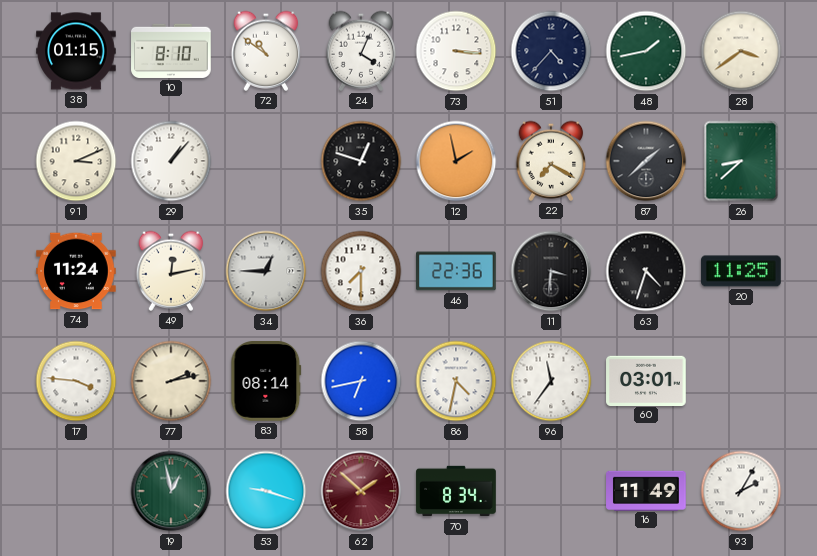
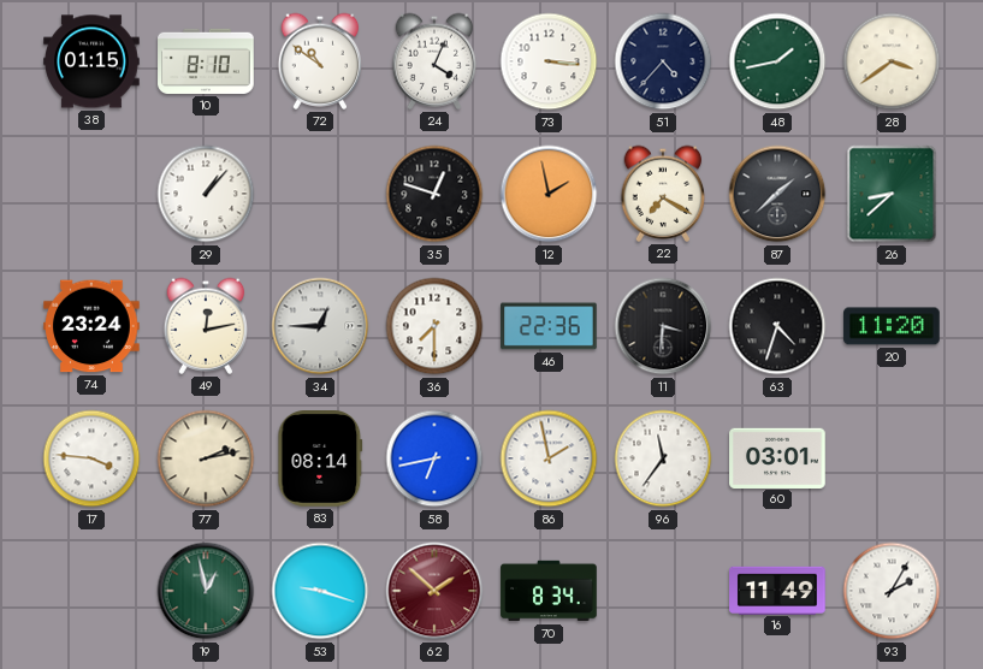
91: 3:11 -> none
74: 11:24 -> 23:24
20: 11:25 -> 11:20
86: 4:32 -> 1:58
